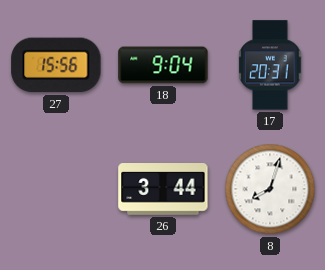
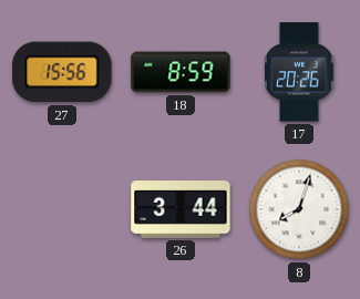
18: 9:04 -> 8:59
17: 20:31 -> 20:26
